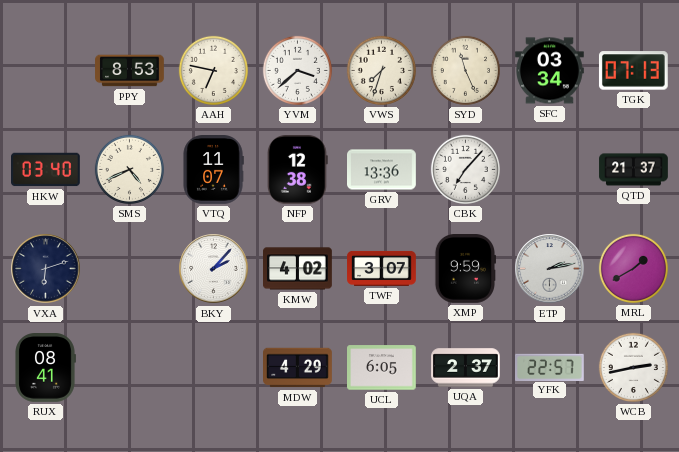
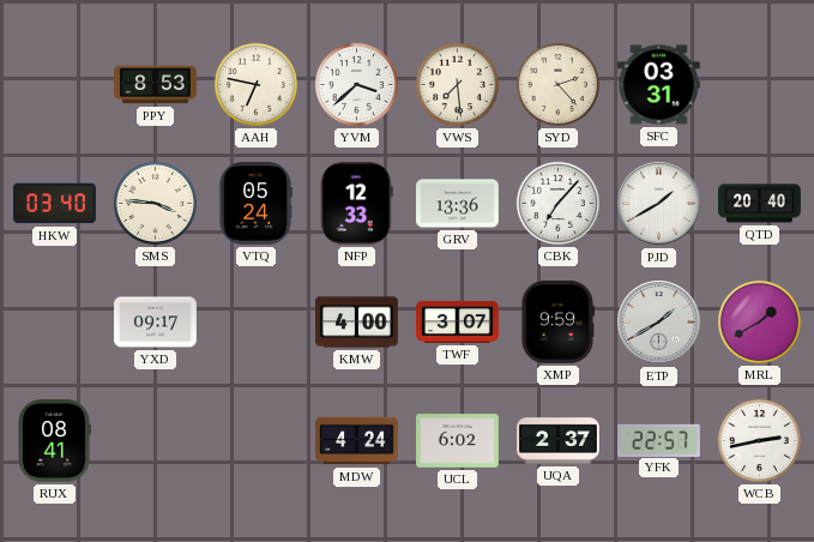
VWS: 7:33 -> 7:29
SYD: 11:26 -> 2:23
SFC: 03:34 -> 03:31
TGK: 07:13 -> none
SMS: 4:41 -> 3:46
VTQ: 11:07 -> 05:24
NFP: 12:38 -> 12:33
PJD: none -> 1:40
QTD: 21:37 -> 20:40
VXA: 6:12 -> none
YXD: none -> 09:17
BKY: 2:07 -> none
KMW: 4:02 -> 4:00
ETP: 2:13 -> 1:40
MDW: 4:29 -> 4:24
UCL: 6:05 -> 6:02
